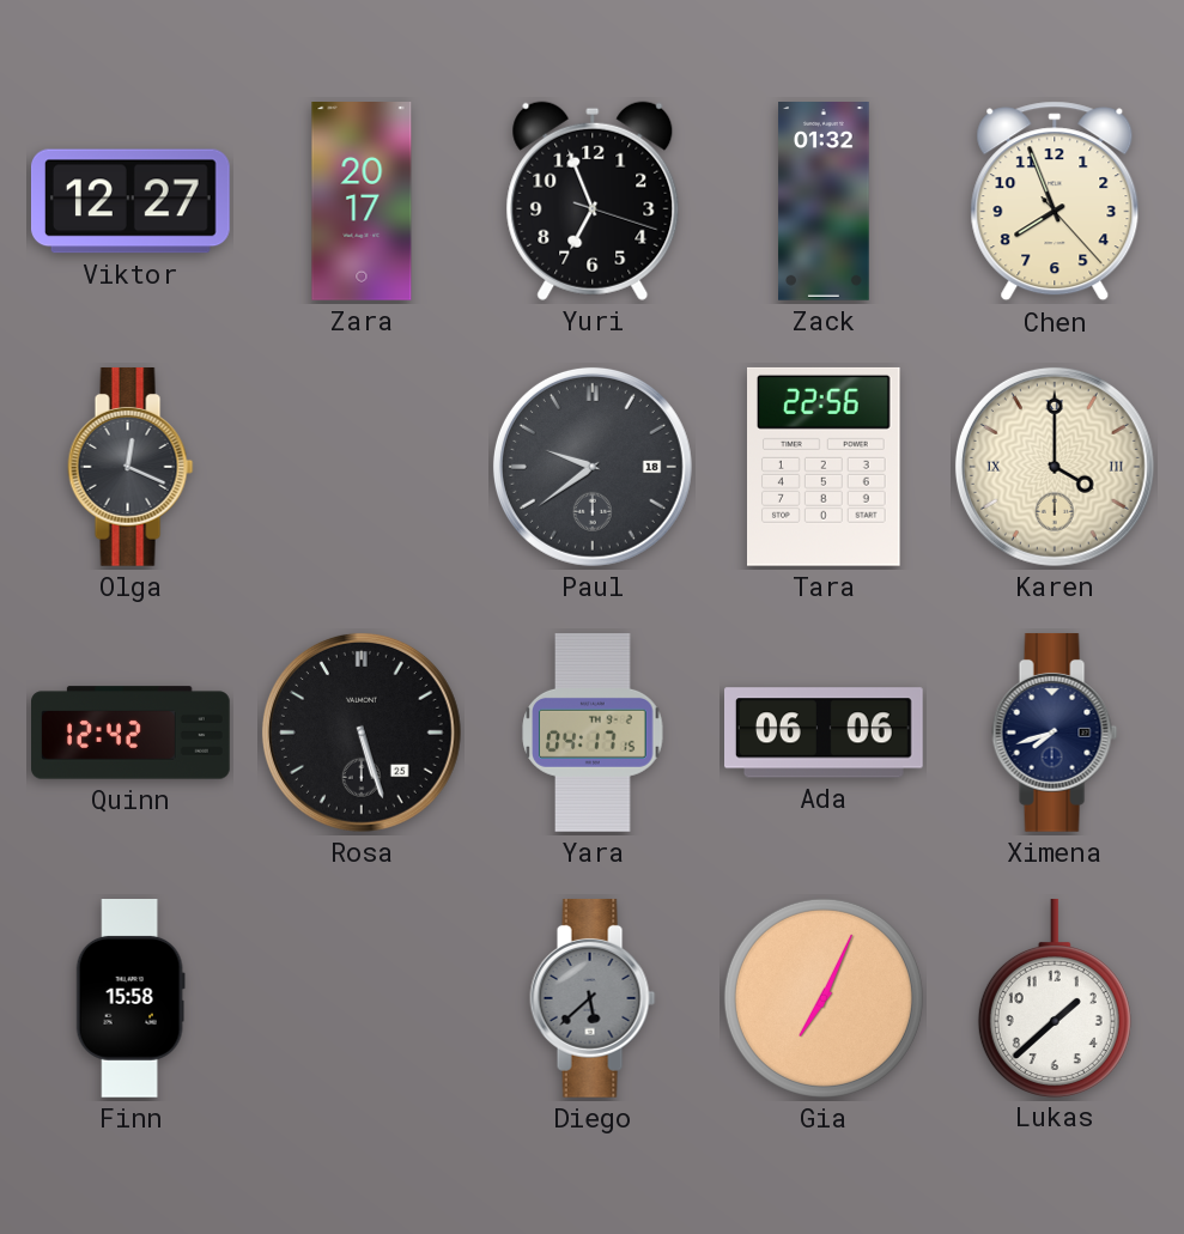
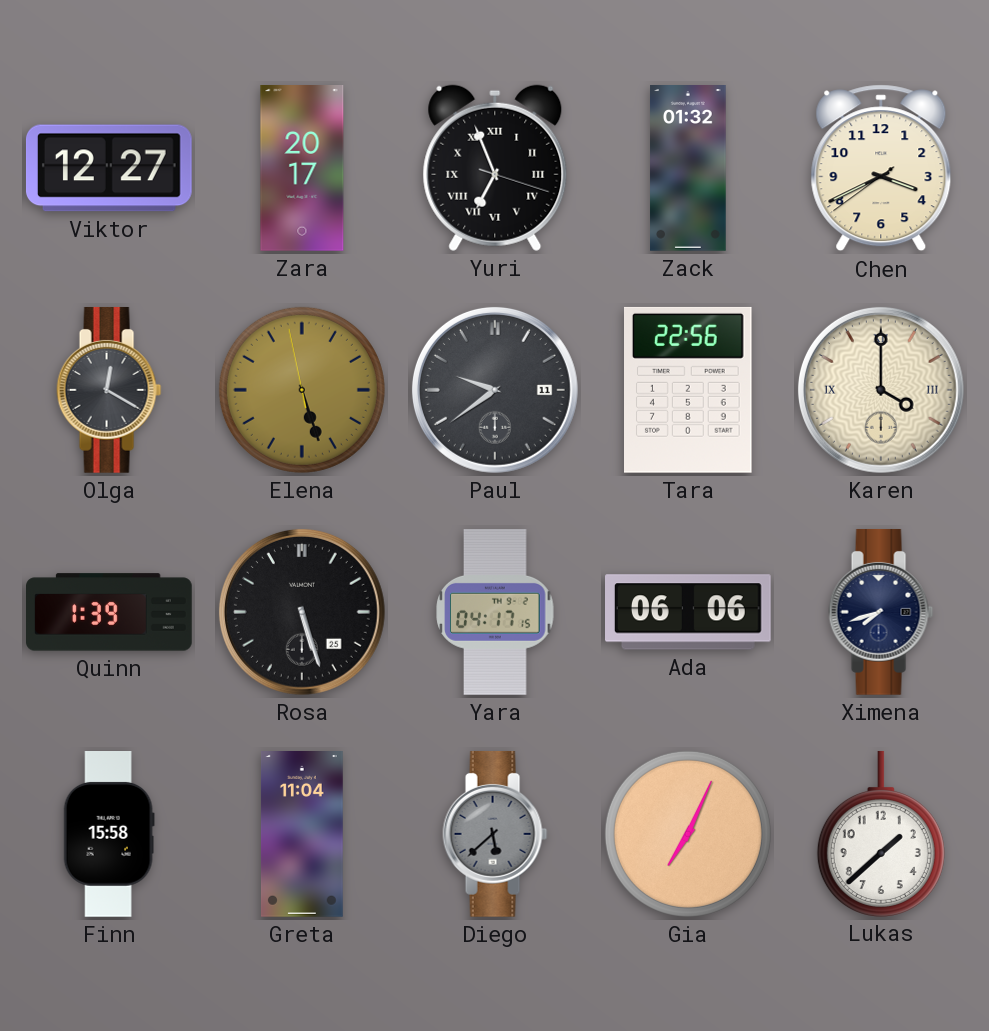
Yuri numerals: Arabic -> Roman
Chen: 7:56 -> 3:40
Olga: 12:19 -> 12:20
Elena: none -> 5:26
Paul date: 18 -> 11
Quinn: 12:42 -> 1:39
Greta: none -> 11:04
